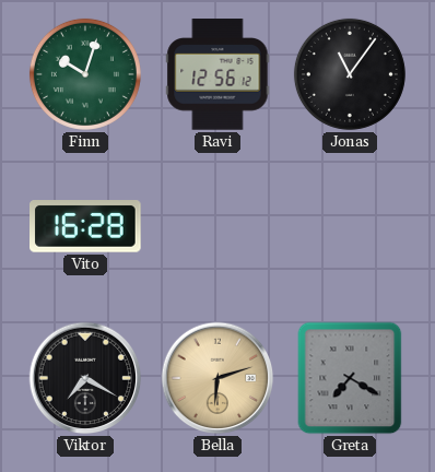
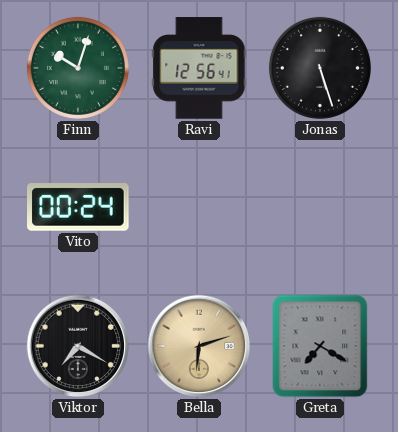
Ravi: 12:56:12 -> 12:56:41
Jonas: 11:06 -> 5:27
Vito: 16:28 -> 00:24
